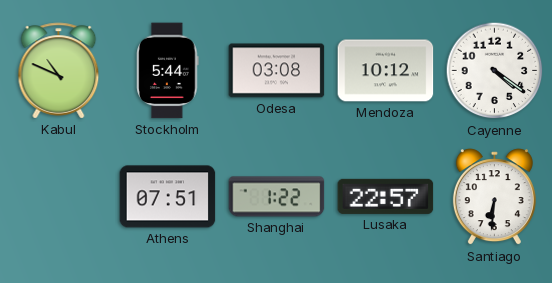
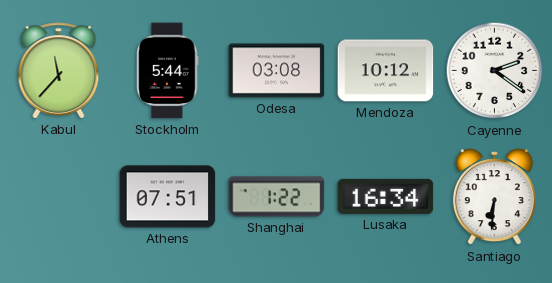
Kabul: 10:49 -> 11:37
Cayenne: 4:21 -> 2:21
Lusaka: 22:57 -> 16:34
